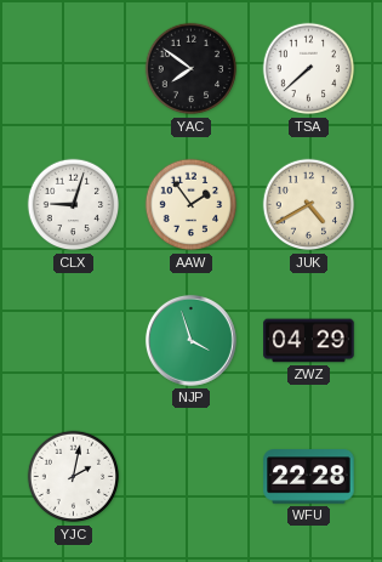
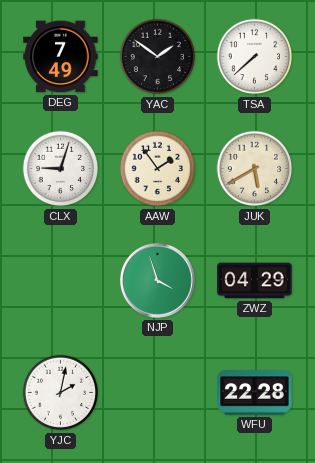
DEG: none -> 7:49
YAC: 7:51 -> 1:51
JUK: 4:40 -> 5:40
